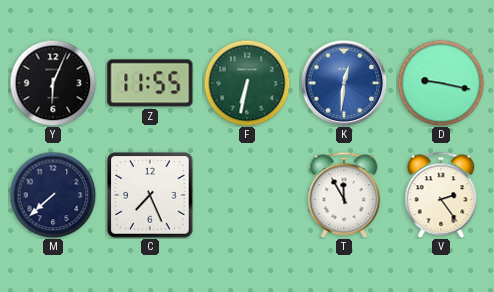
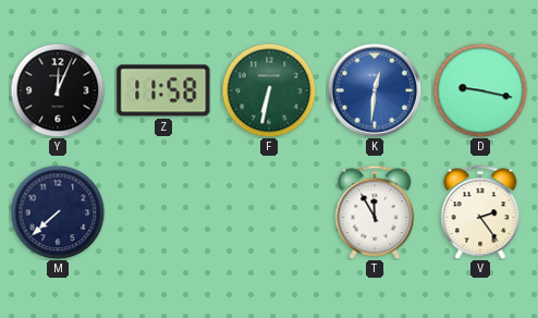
Y: 6:04 -> 12:04
Z: 11:55 -> 11:58
C: 7:26 -> none
